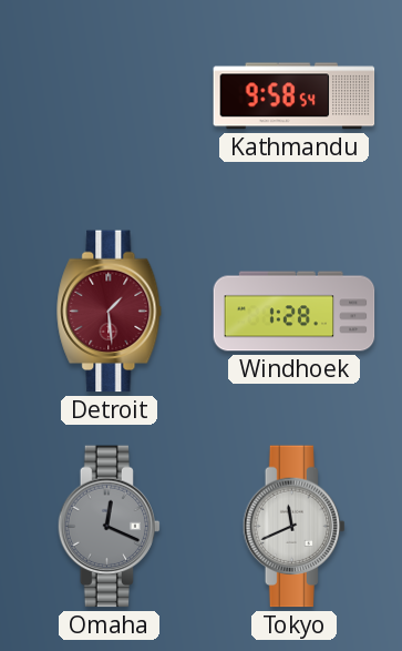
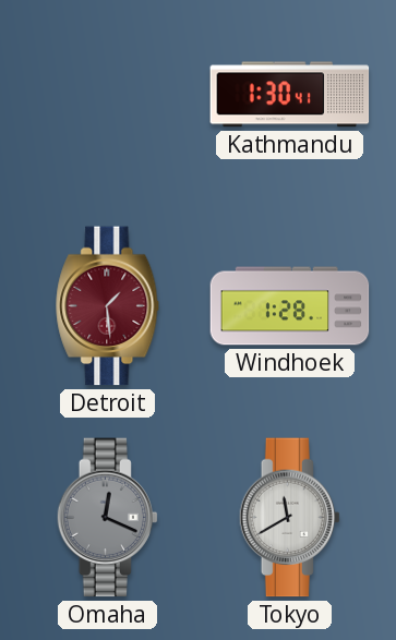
Kathmandu: 9:58 -> 1:30
Tokyo: 11:41 -> 11:40
